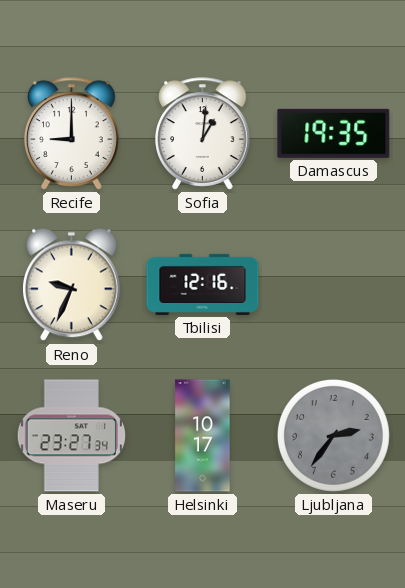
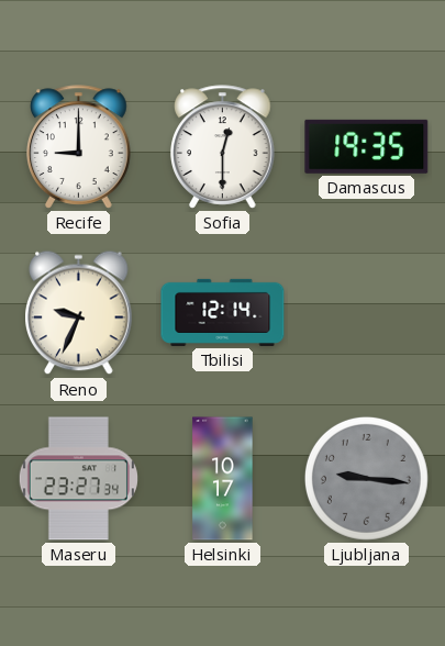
Sofia: 1:01 -> 12:30
Tbilisi: 12:16 -> 12:14
Ljubljana: 2:36 -> 9:16
